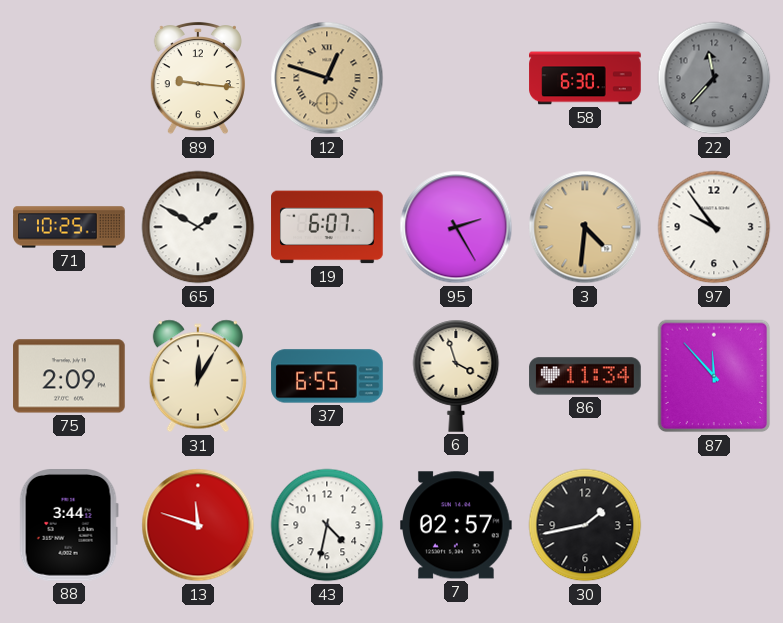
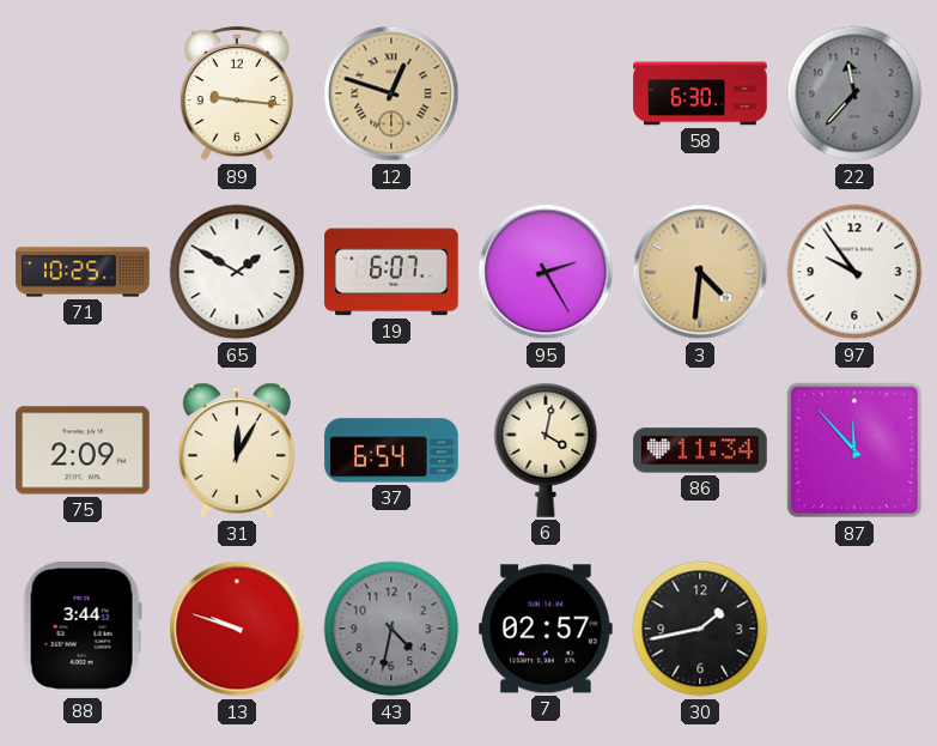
37: 6:55 -> 6:54
6: 3:57 -> 4:02
13: 11:48 -> 9:48
43 dial: white -> grey
